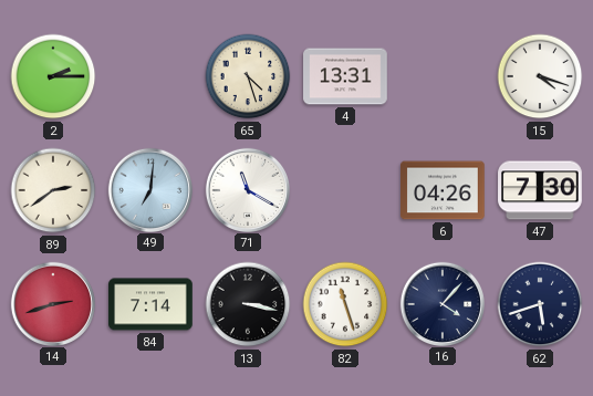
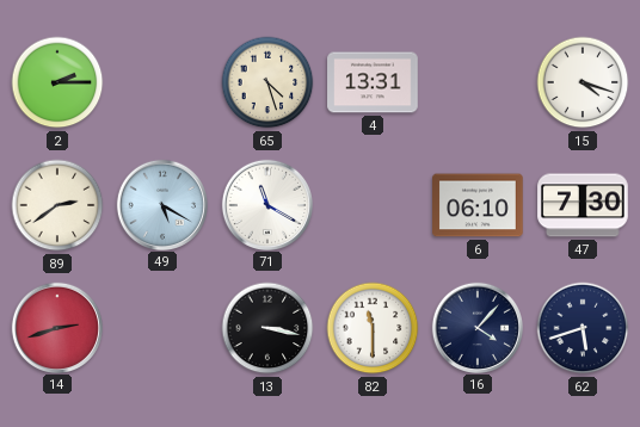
49: 7:01 -> 5:20
6: 04:26 -> 06:10
84: 7:14 -> none
82: 11:27 -> 11:30
